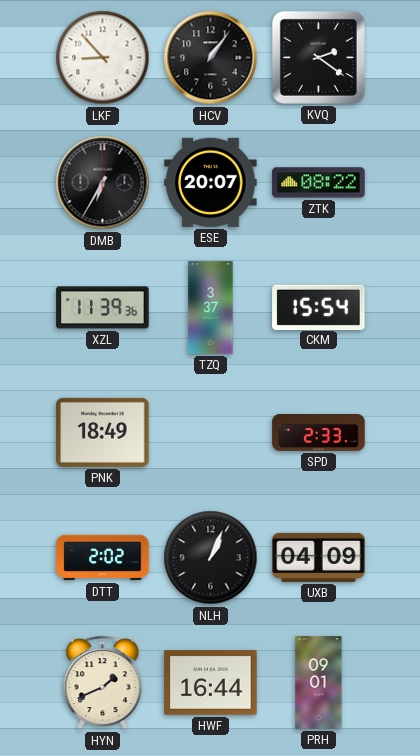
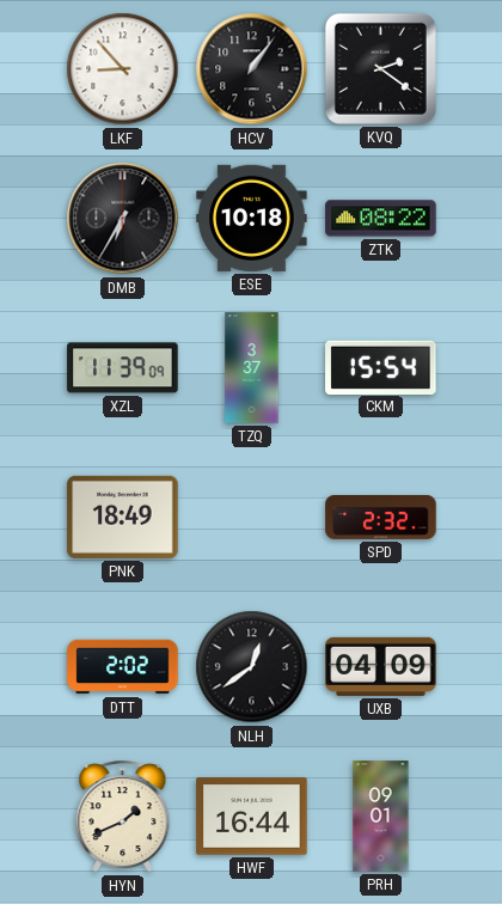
ESE: 20:07 -> 10:18
XZL: 11:39:36 -> 11:39:09
SPD: 2:33 -> 2:32
NLH: 1:04 -> 12:39
